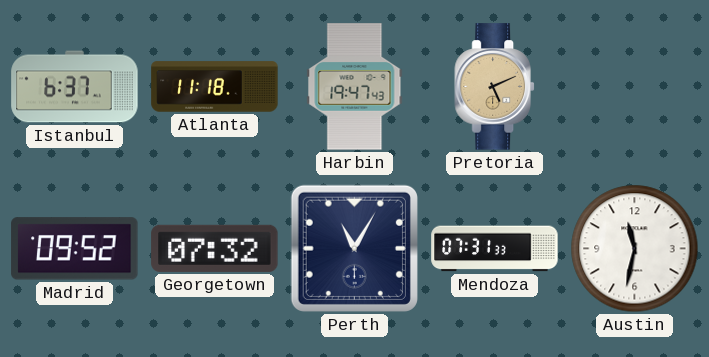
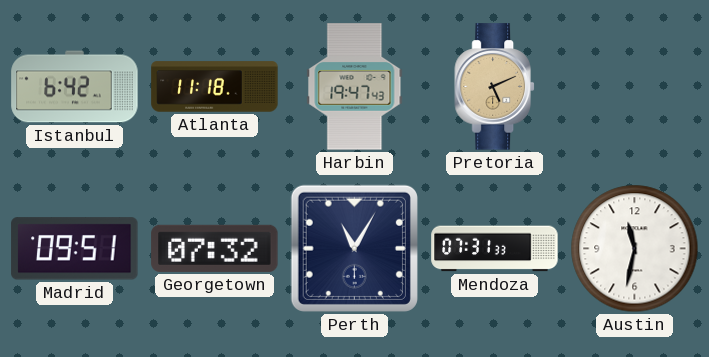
Istanbul: 6:37 -> 6:42
Madrid: 09:52 -> 09:51
